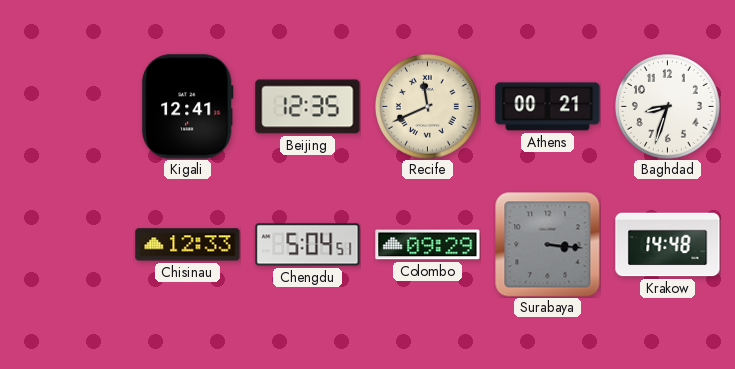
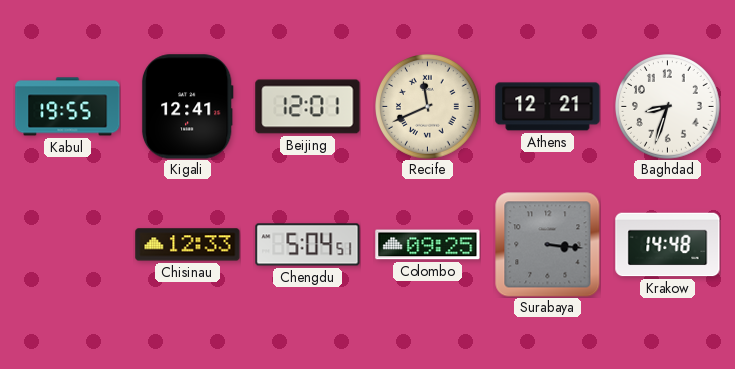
Kabul: none -> 19:55
Beijing: 12:35 -> 12:01
Athens: 00:21 -> 12:21
Colombo: 09:29 -> 09:25
